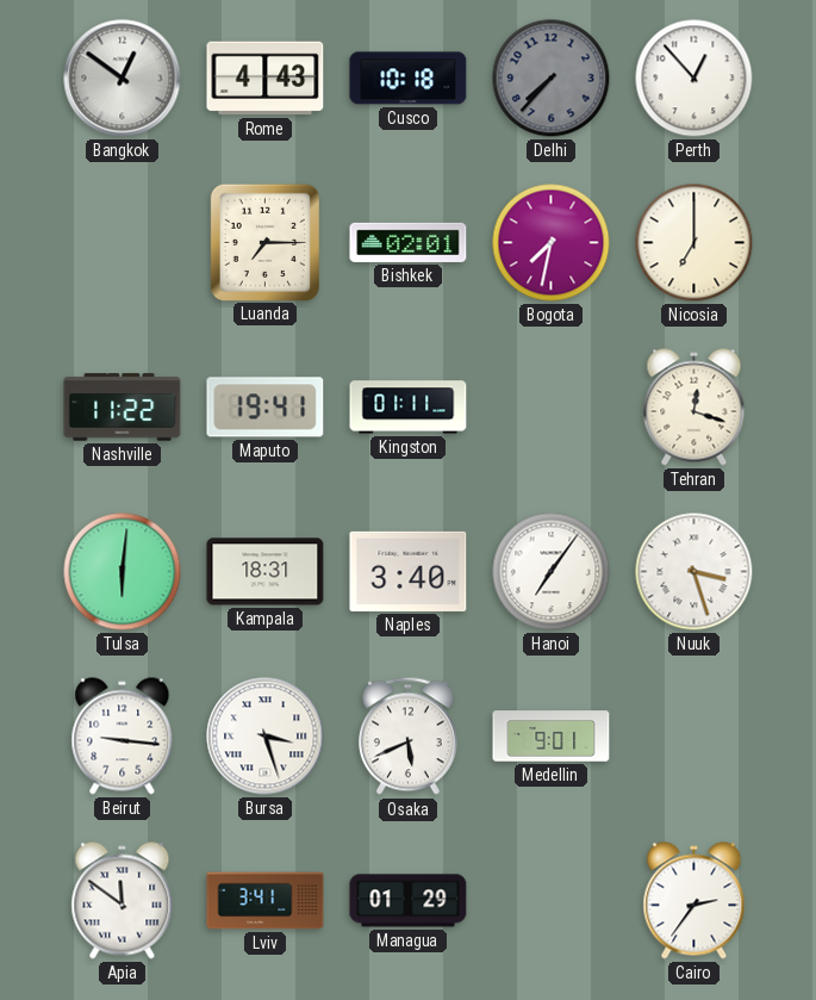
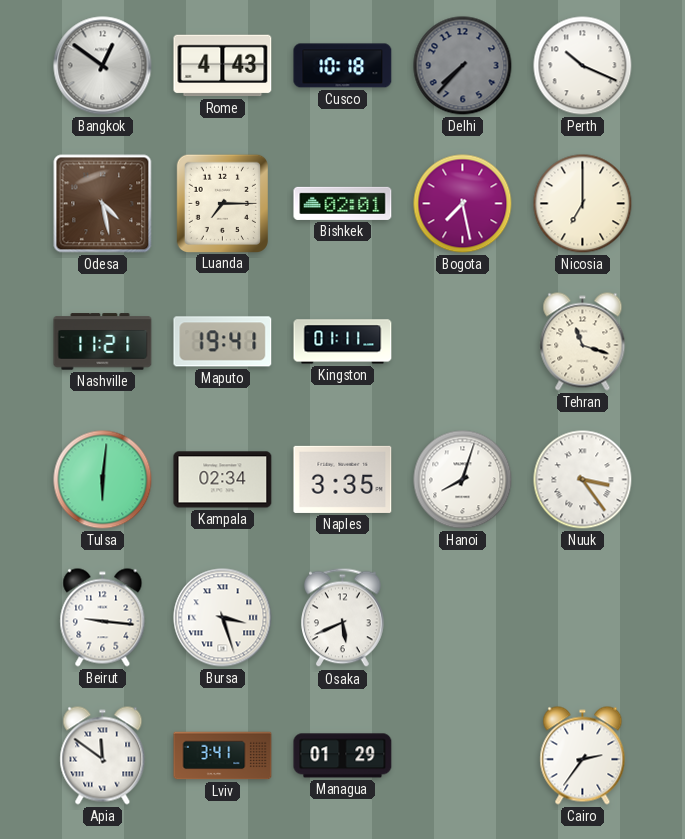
Perth: 12:53 -> 10:19
Odesa: none -> 4:28
Bogota: 7:32 -> 7:28
Nashville: 11:22 -> 11:21
Tehran: 12:18 -> 11:18
Kampala: 18:31 -> 02:34
Naples: 3:40 -> 3:35
Hanoi: 7:06 -> 8:03
Nuuk: 3:27 -> 3:24
Medellin: 9:01 -> none
